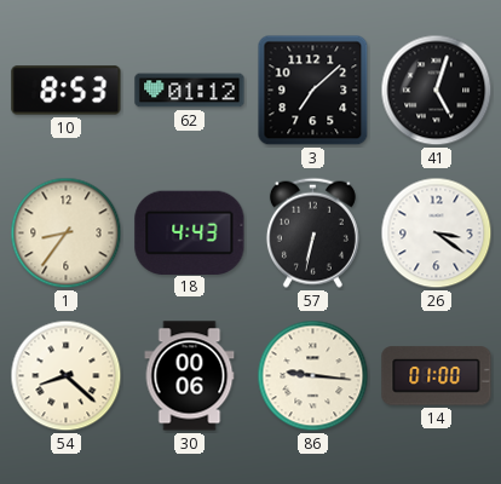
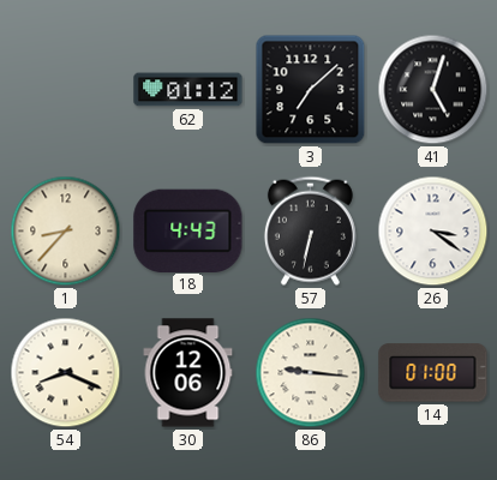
10: 8:53 -> none
1: 8:36 -> 8:37
54: 8:22 -> 8:19
30: 00:06 -> 12:06
